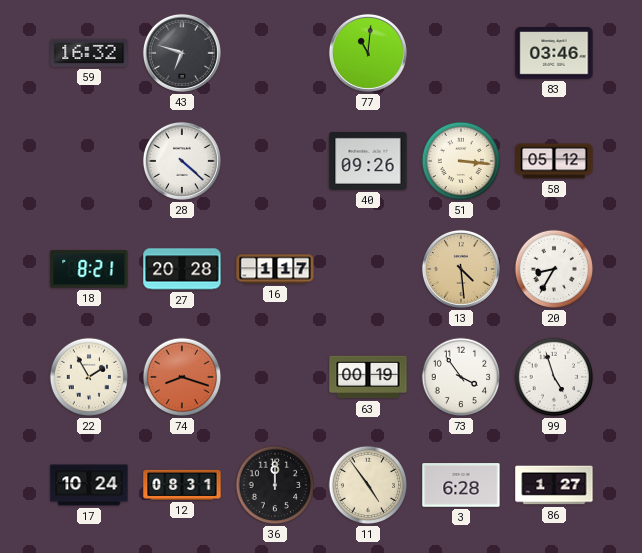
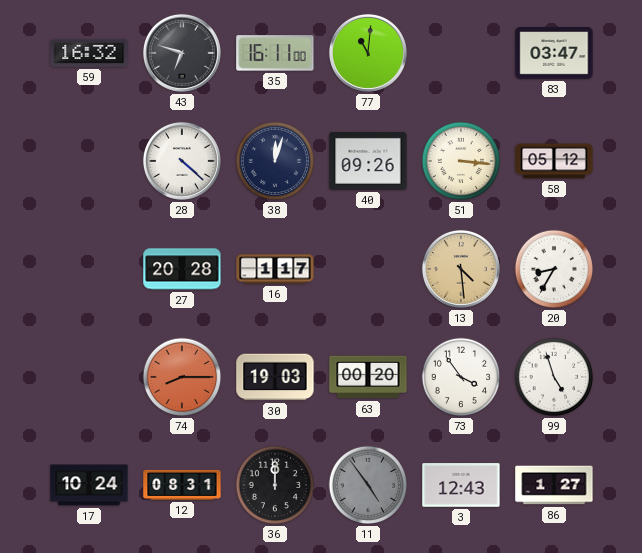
35: none -> 16:11
83: 03:46 -> 03:47
38: none -> 12:03
18: 8:21 -> none
22: 1:55 -> none
74: 8:18 -> 8:15
30: none -> 19:03
63: 00:19 -> 00:20
11 dial: cream -> grey
3: 6:28 -> 12:43
